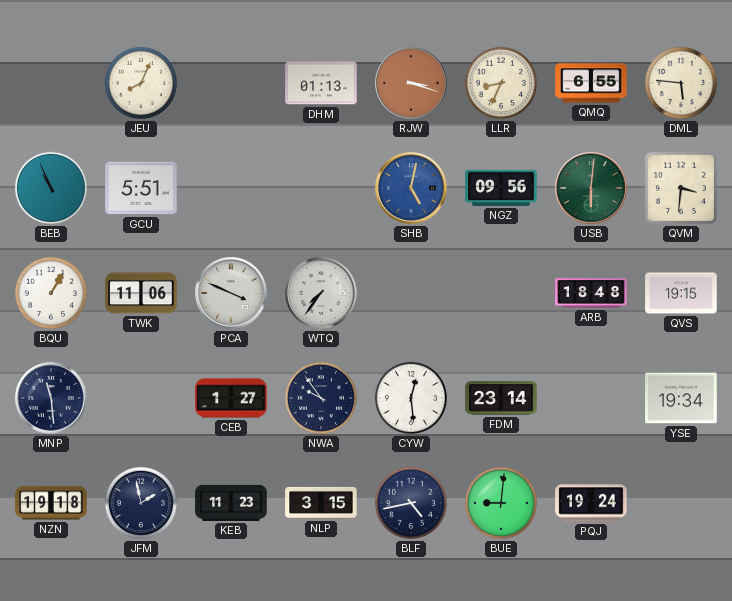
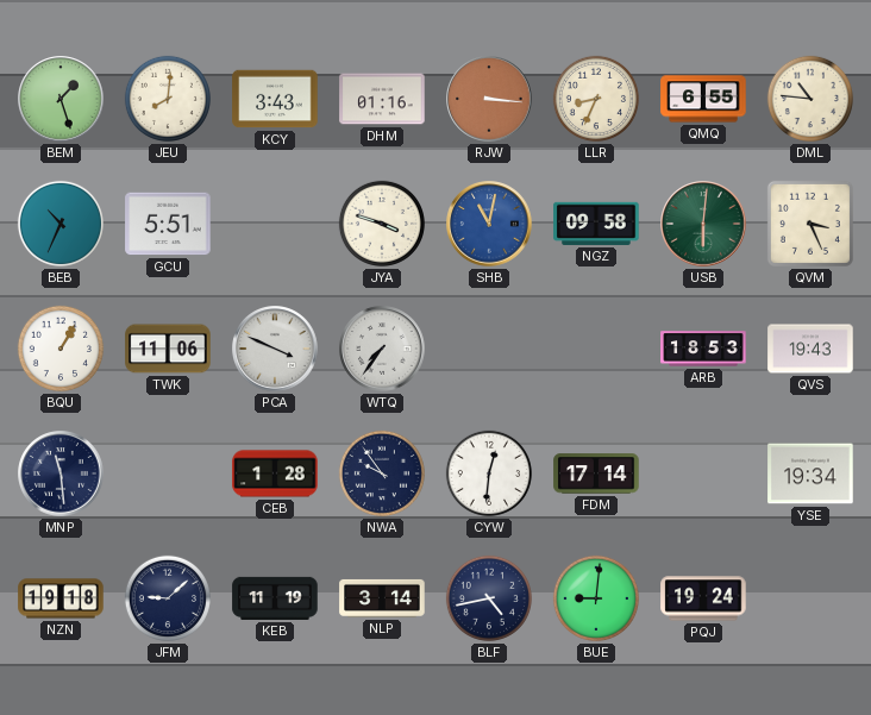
BEM: none -> 1:27
JEU: 8:04 -> 8:01
KCY: none -> 3:43
DHM: 01:13 -> 01:16
RJW: 3:18 -> 3:16
DML: 5:46 -> 10:46
BEB: 10:56 -> 10:34
JYA: none -> 3:48
SHB: 5:02 -> 11:02
NGZ: 09:56 -> 09:58
QVM: 3:31 -> 3:26
ARB: 18:48 -> 18:53
QVS: 19:15 -> 19:43
CEB: 1:27 -> 1:28
CYW: 12:29 -> 12:31
FDM: 23:14 -> 17:14
JFM: 1:58 -> 9:08
KEB: 11:23 -> 11:19
NLP: 3:15 -> 3:14
